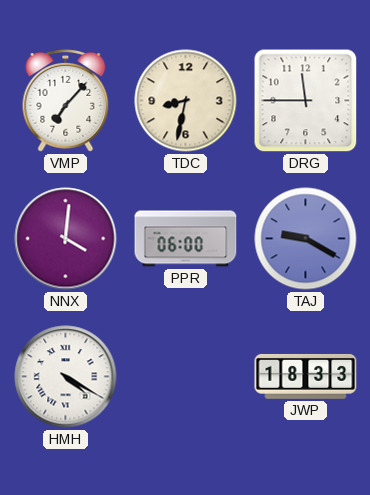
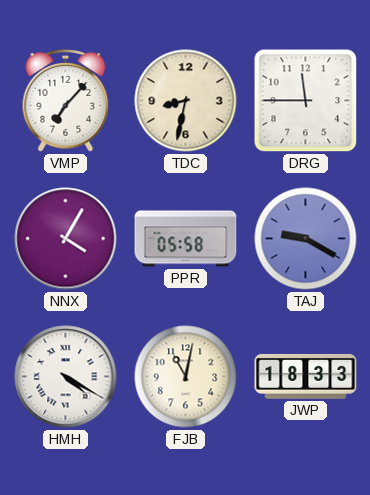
NNX: 4:01 -> 4:05
PPR: 06:00 -> 05:58
FJB: none -> 11:02
